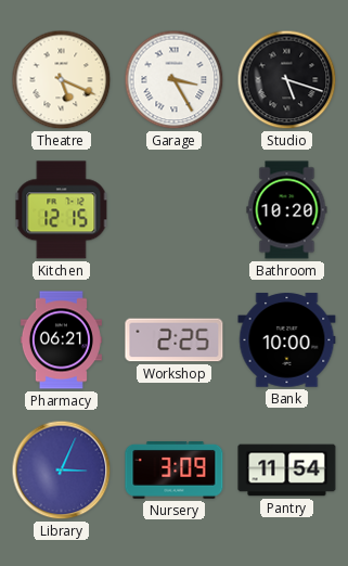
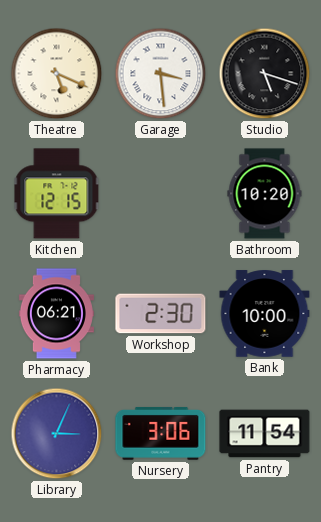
Garage: 3:25 -> 3:29
Workshop: 2:25 -> 2:30
Nursery: 3:09 -> 3:06
